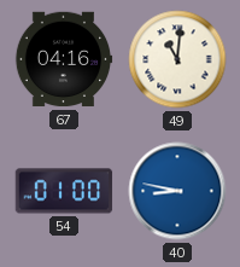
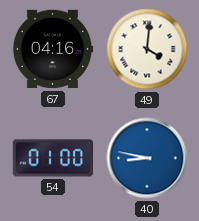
49: 11:01 -> 4:01
